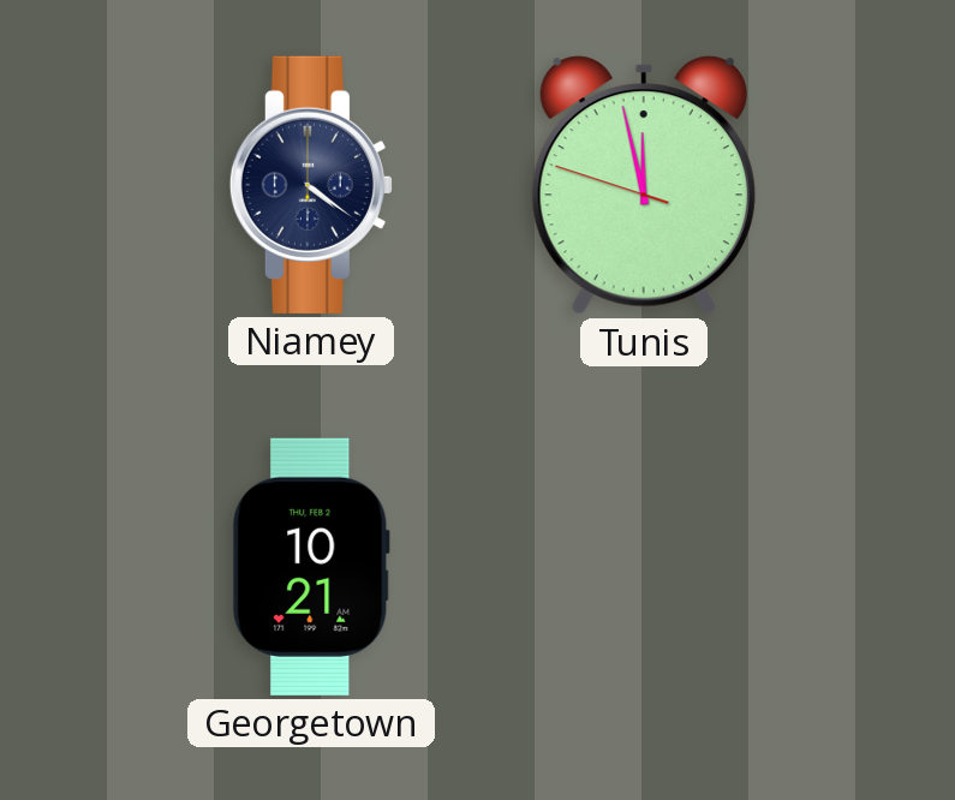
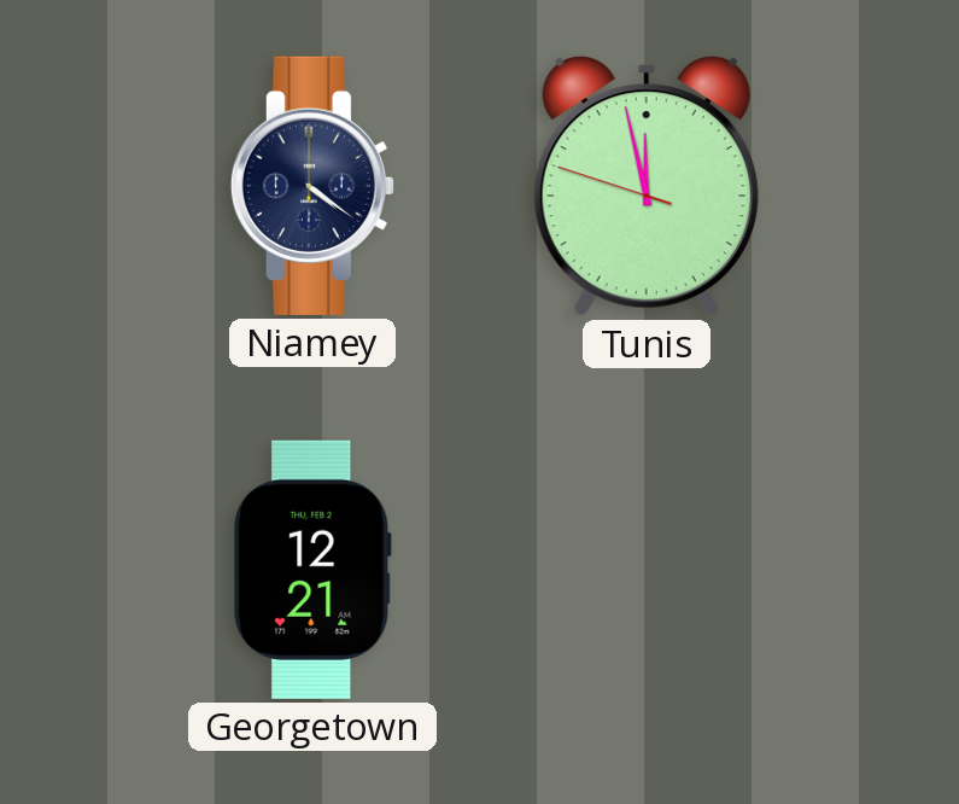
Georgetown: 10:21 -> 12:21
